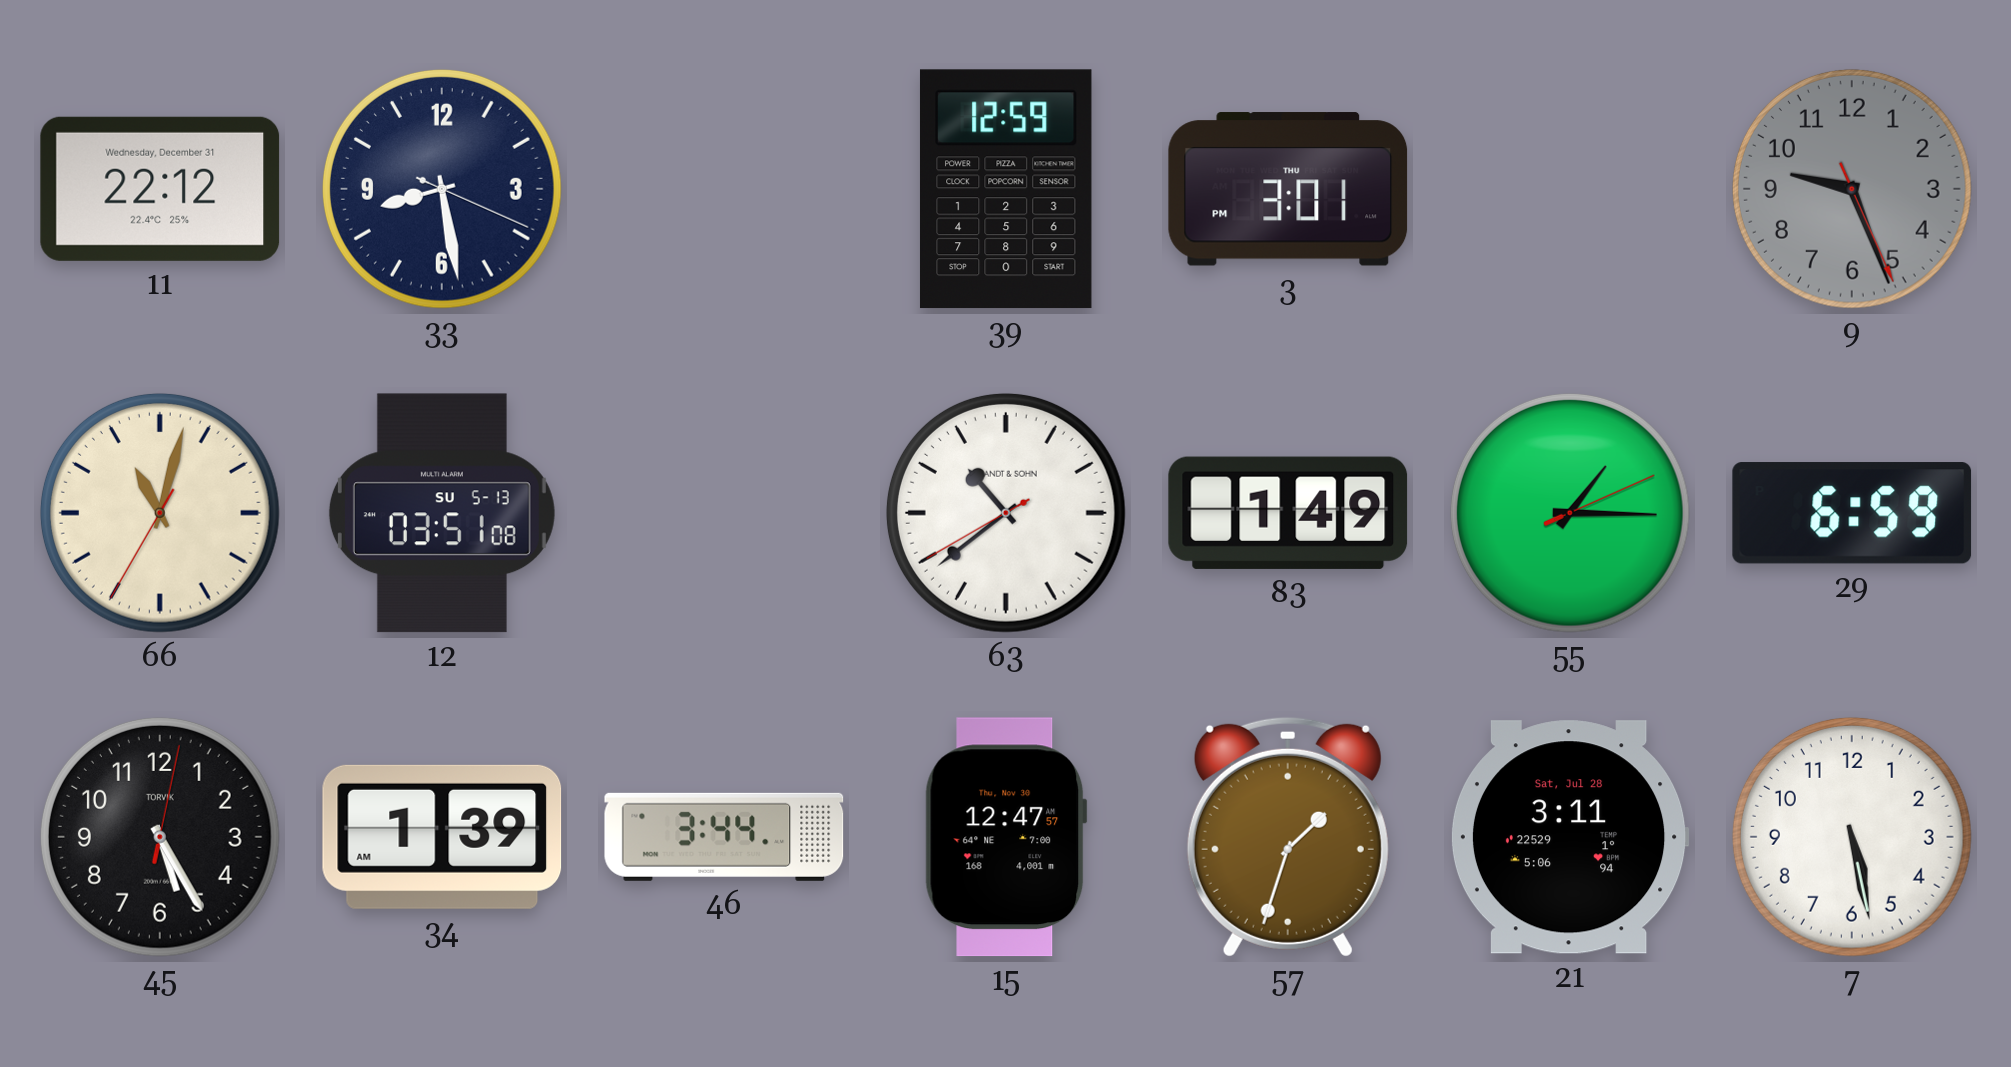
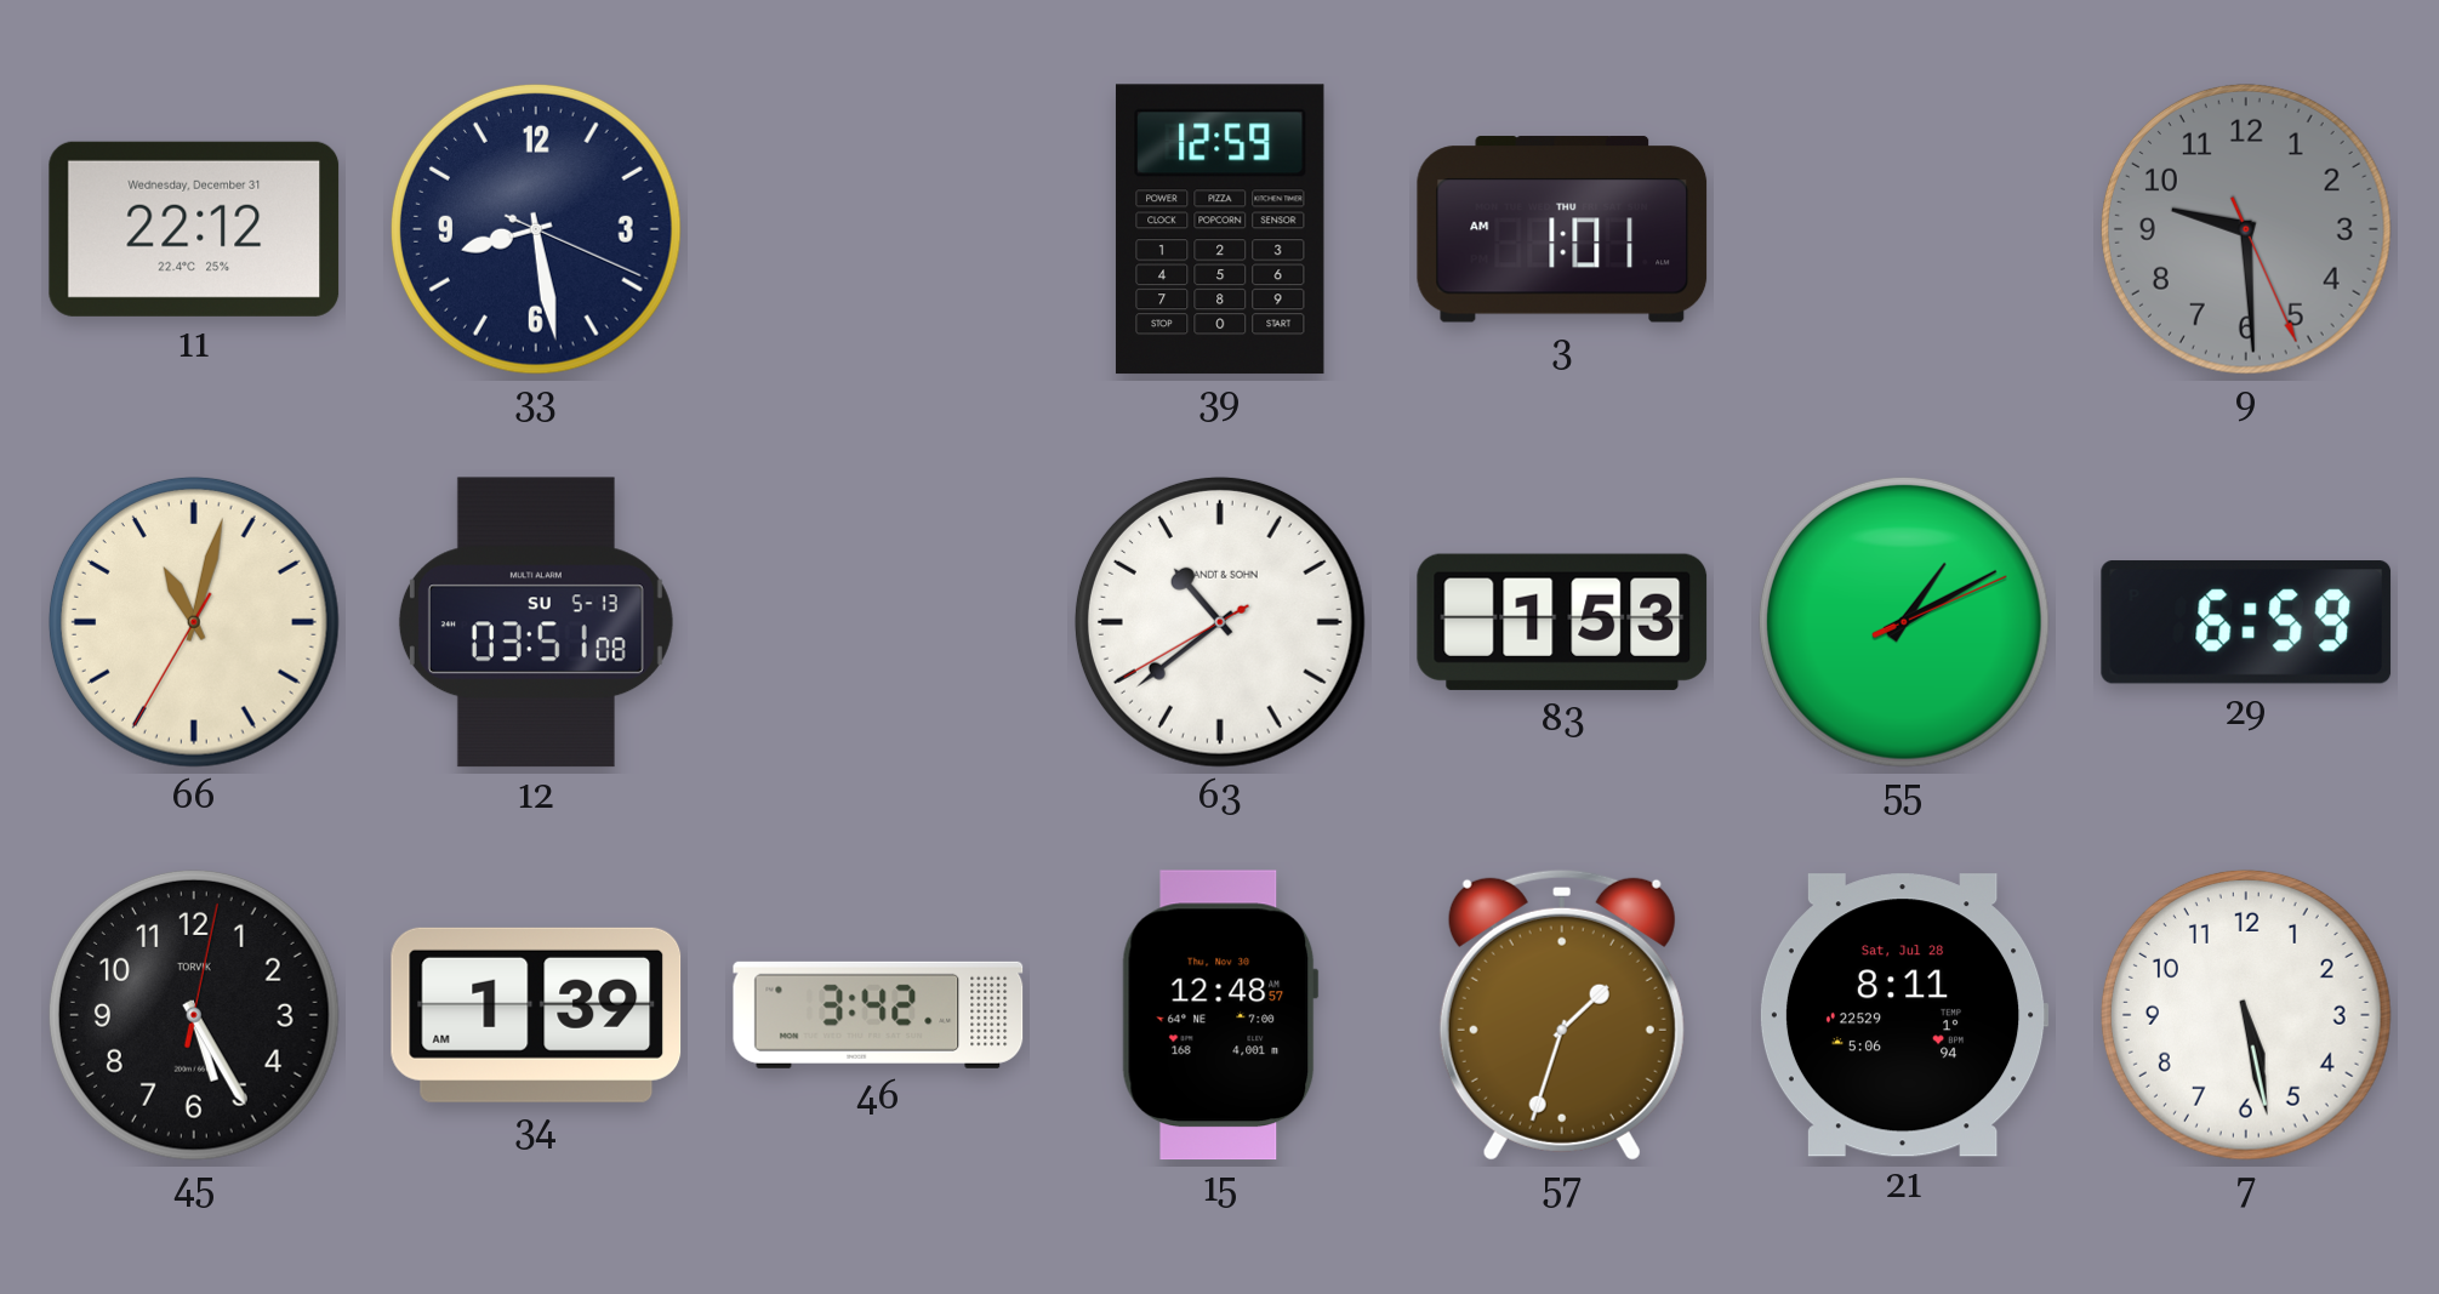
3: 3:01 -> 1:01
9: 9:26 -> 9:29
83: 1:49 -> 1:53
55: 1:15 -> 1:10
46: 3:44 -> 3:42
15: 12:47 -> 12:48
21: 3:11 -> 8:11
